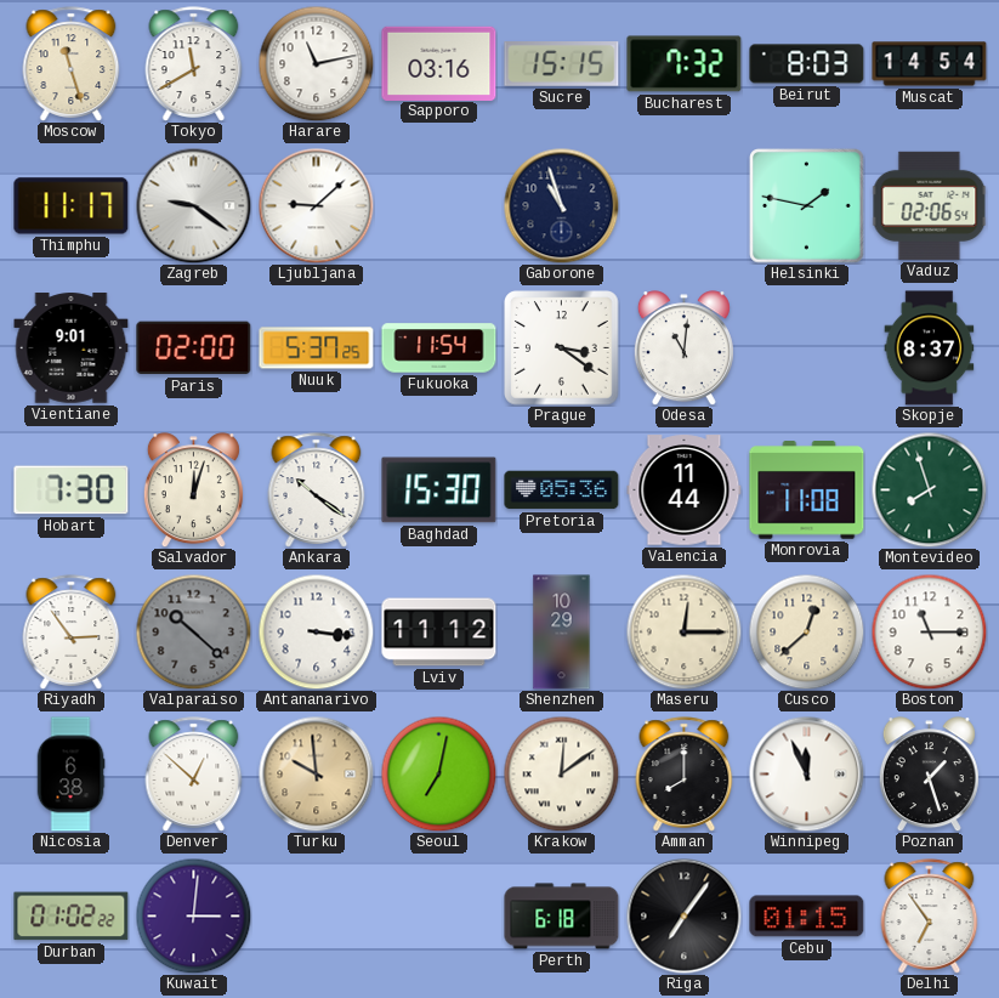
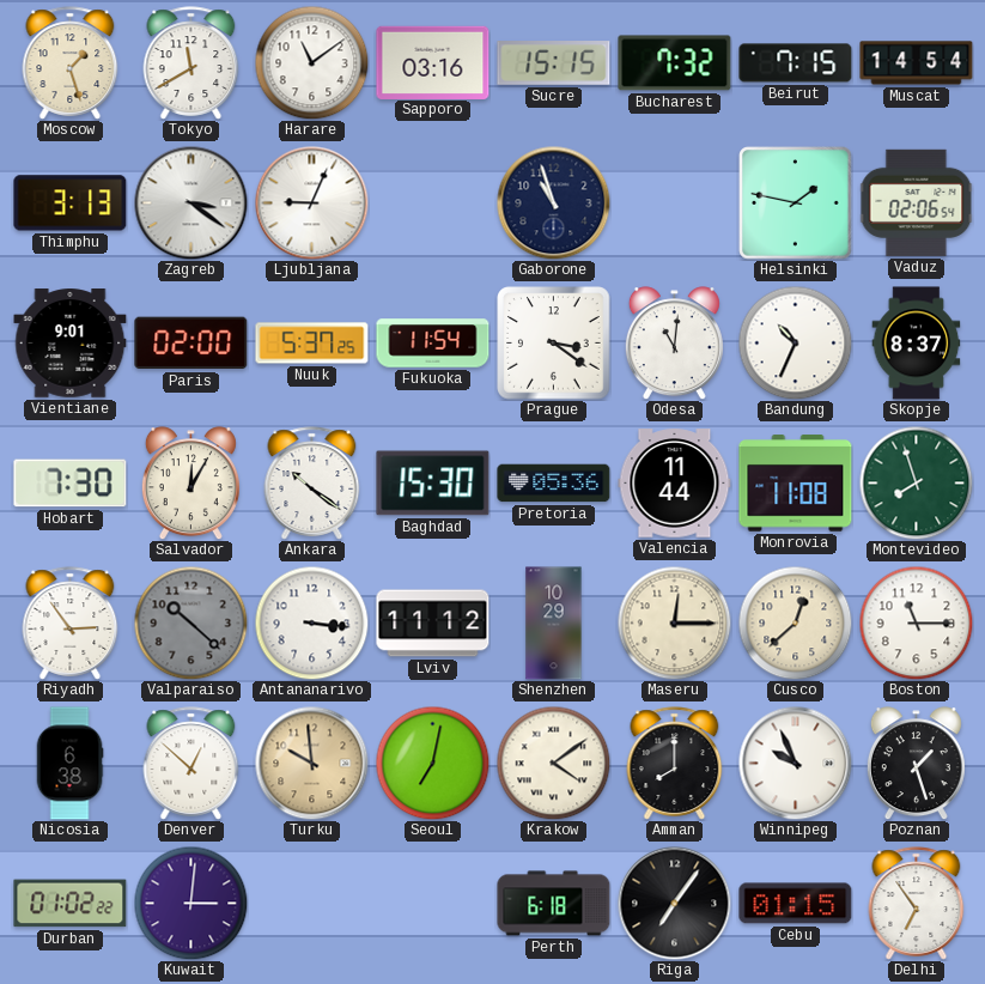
Moscow: 11:27 -> 1:27
Harare: 11:13 -> 11:09
Beirut: 8:03 -> 7:15
Thimphu: 11:17 -> 3:13
Zagreb: 9:21 -> 3:21
Ljubljana: 9:08 -> 9:04
Bandung: none -> 10:34
Salvador: 12:03 -> 12:05
Krakow: 12:09 -> 4:09
Winnipeg: 11:56 -> 9:56
